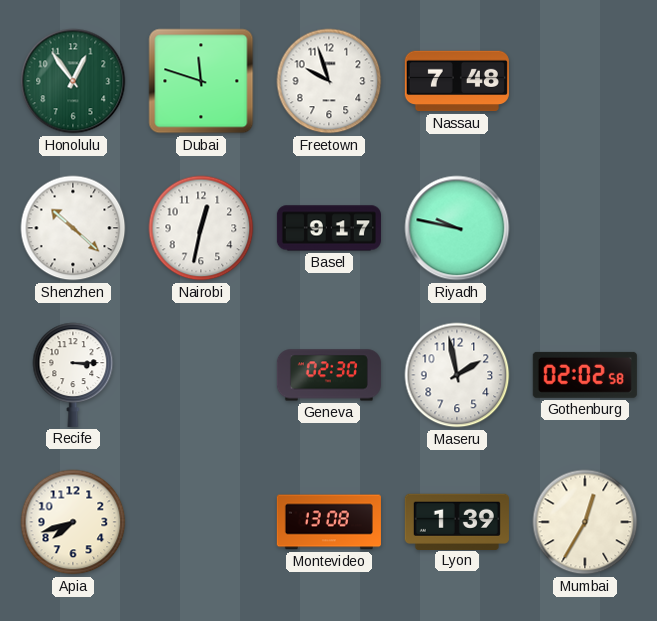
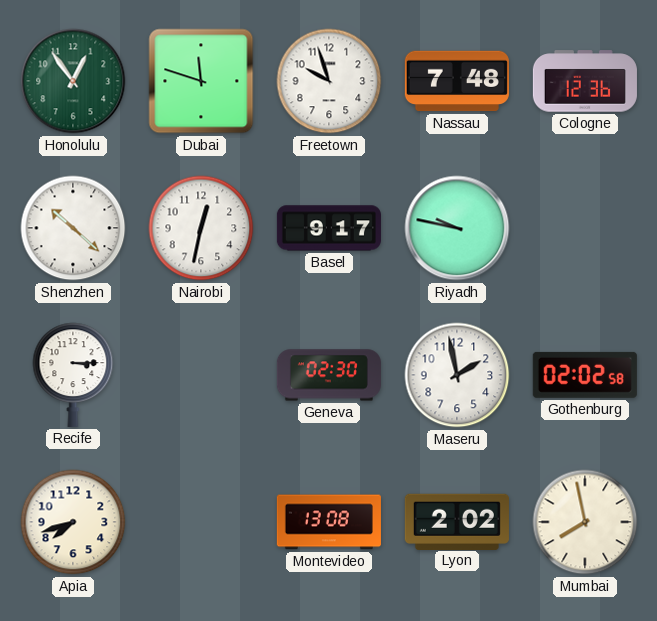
Cologne: none -> 12:36
Lyon: 1:39 -> 2:02
Mumbai: 12:35 -> 7:58
